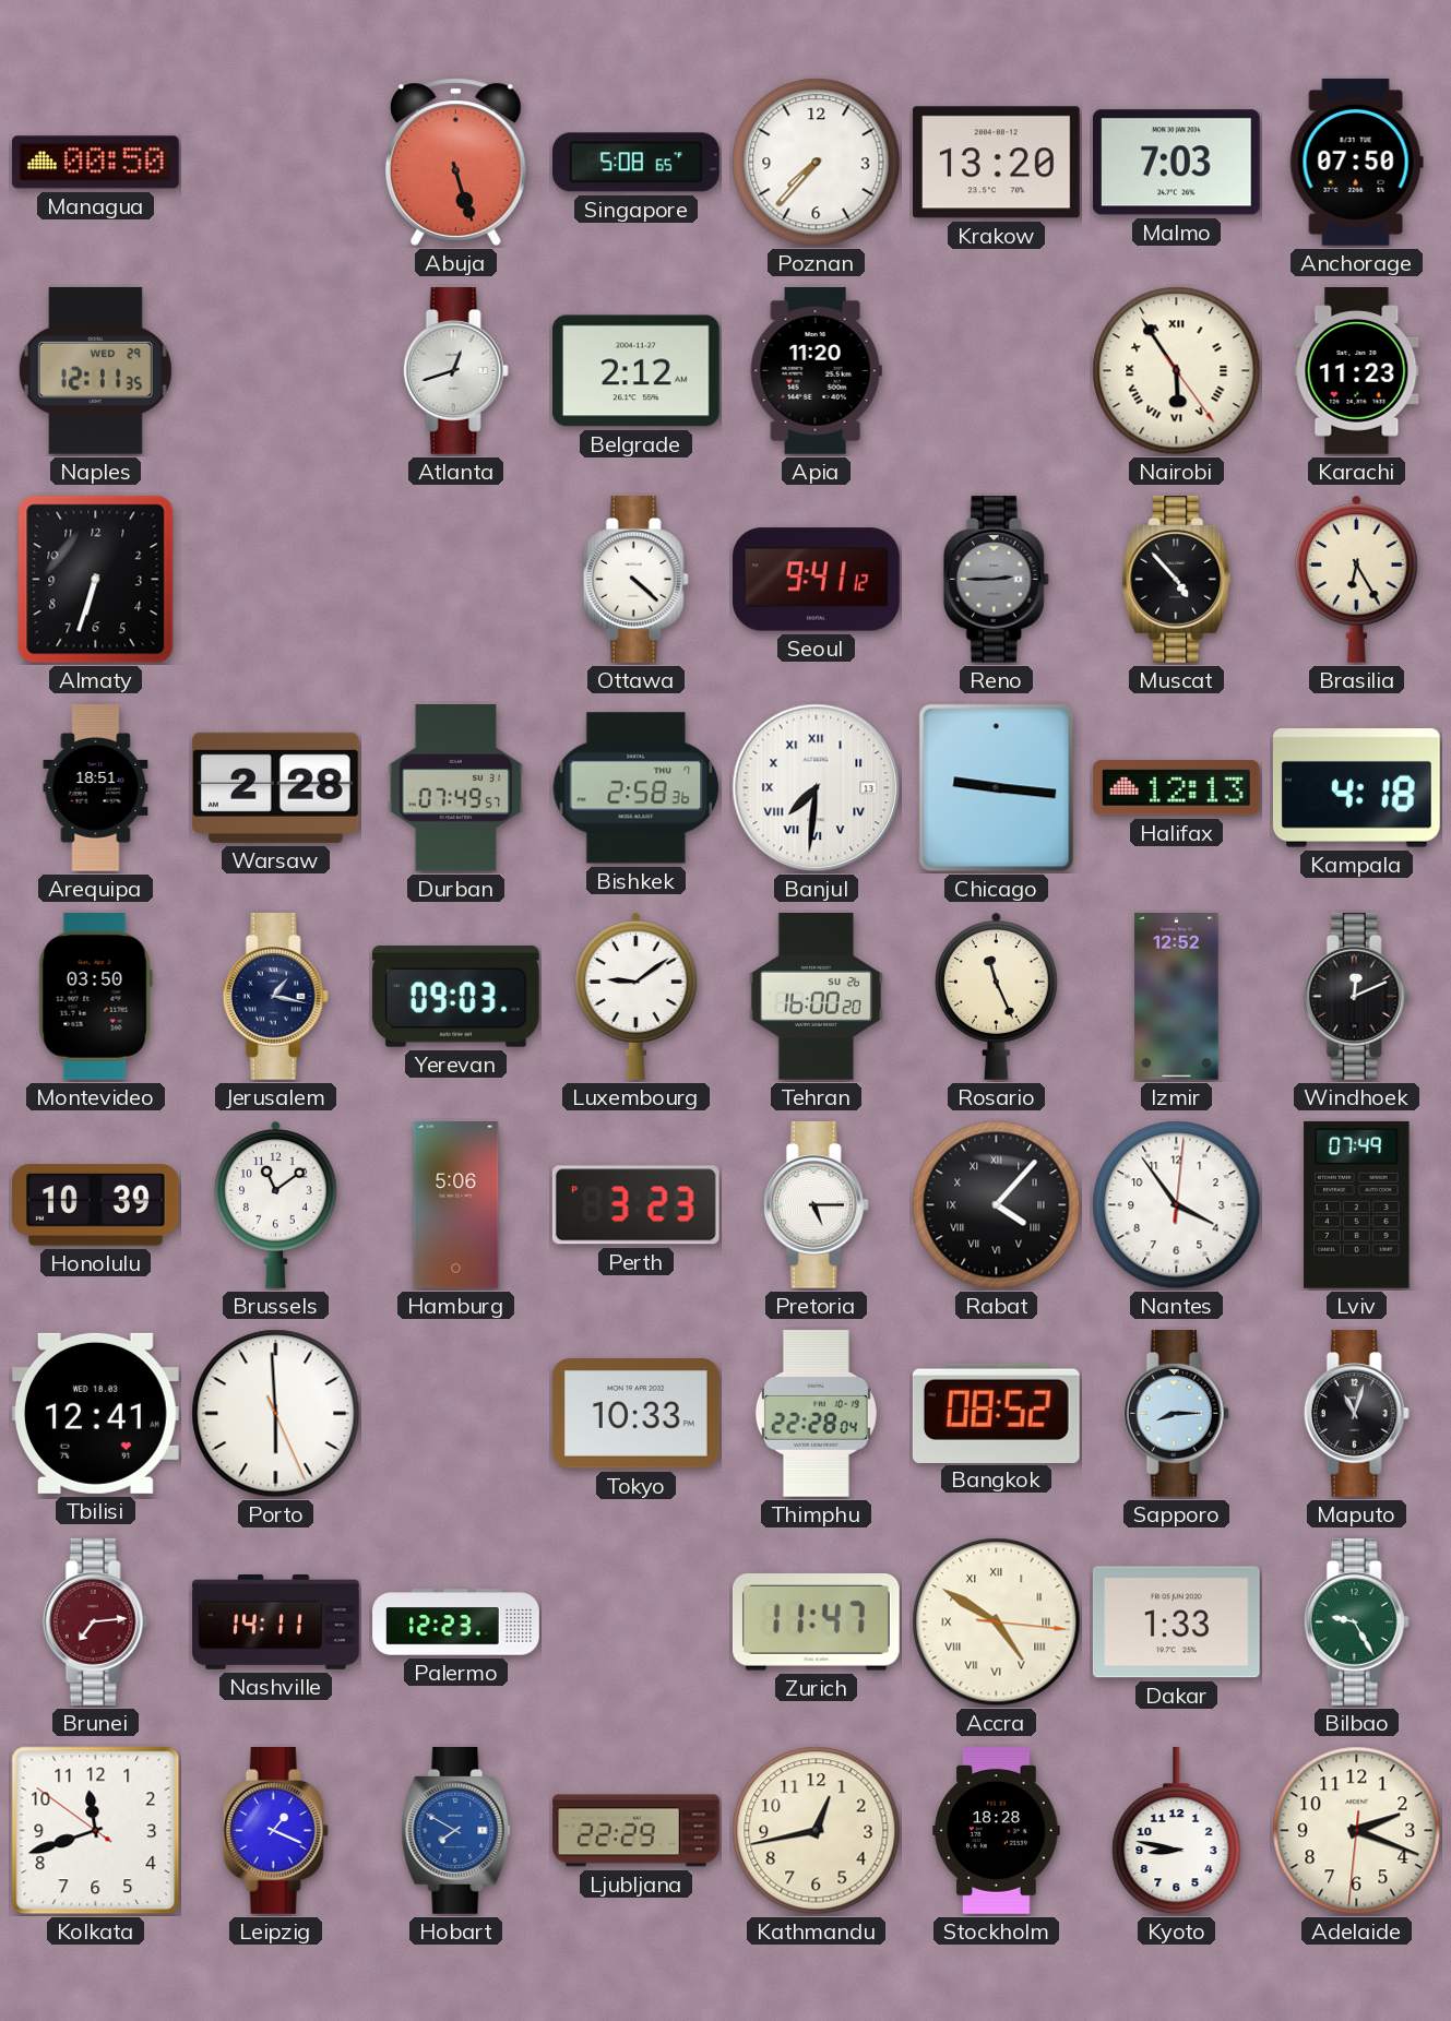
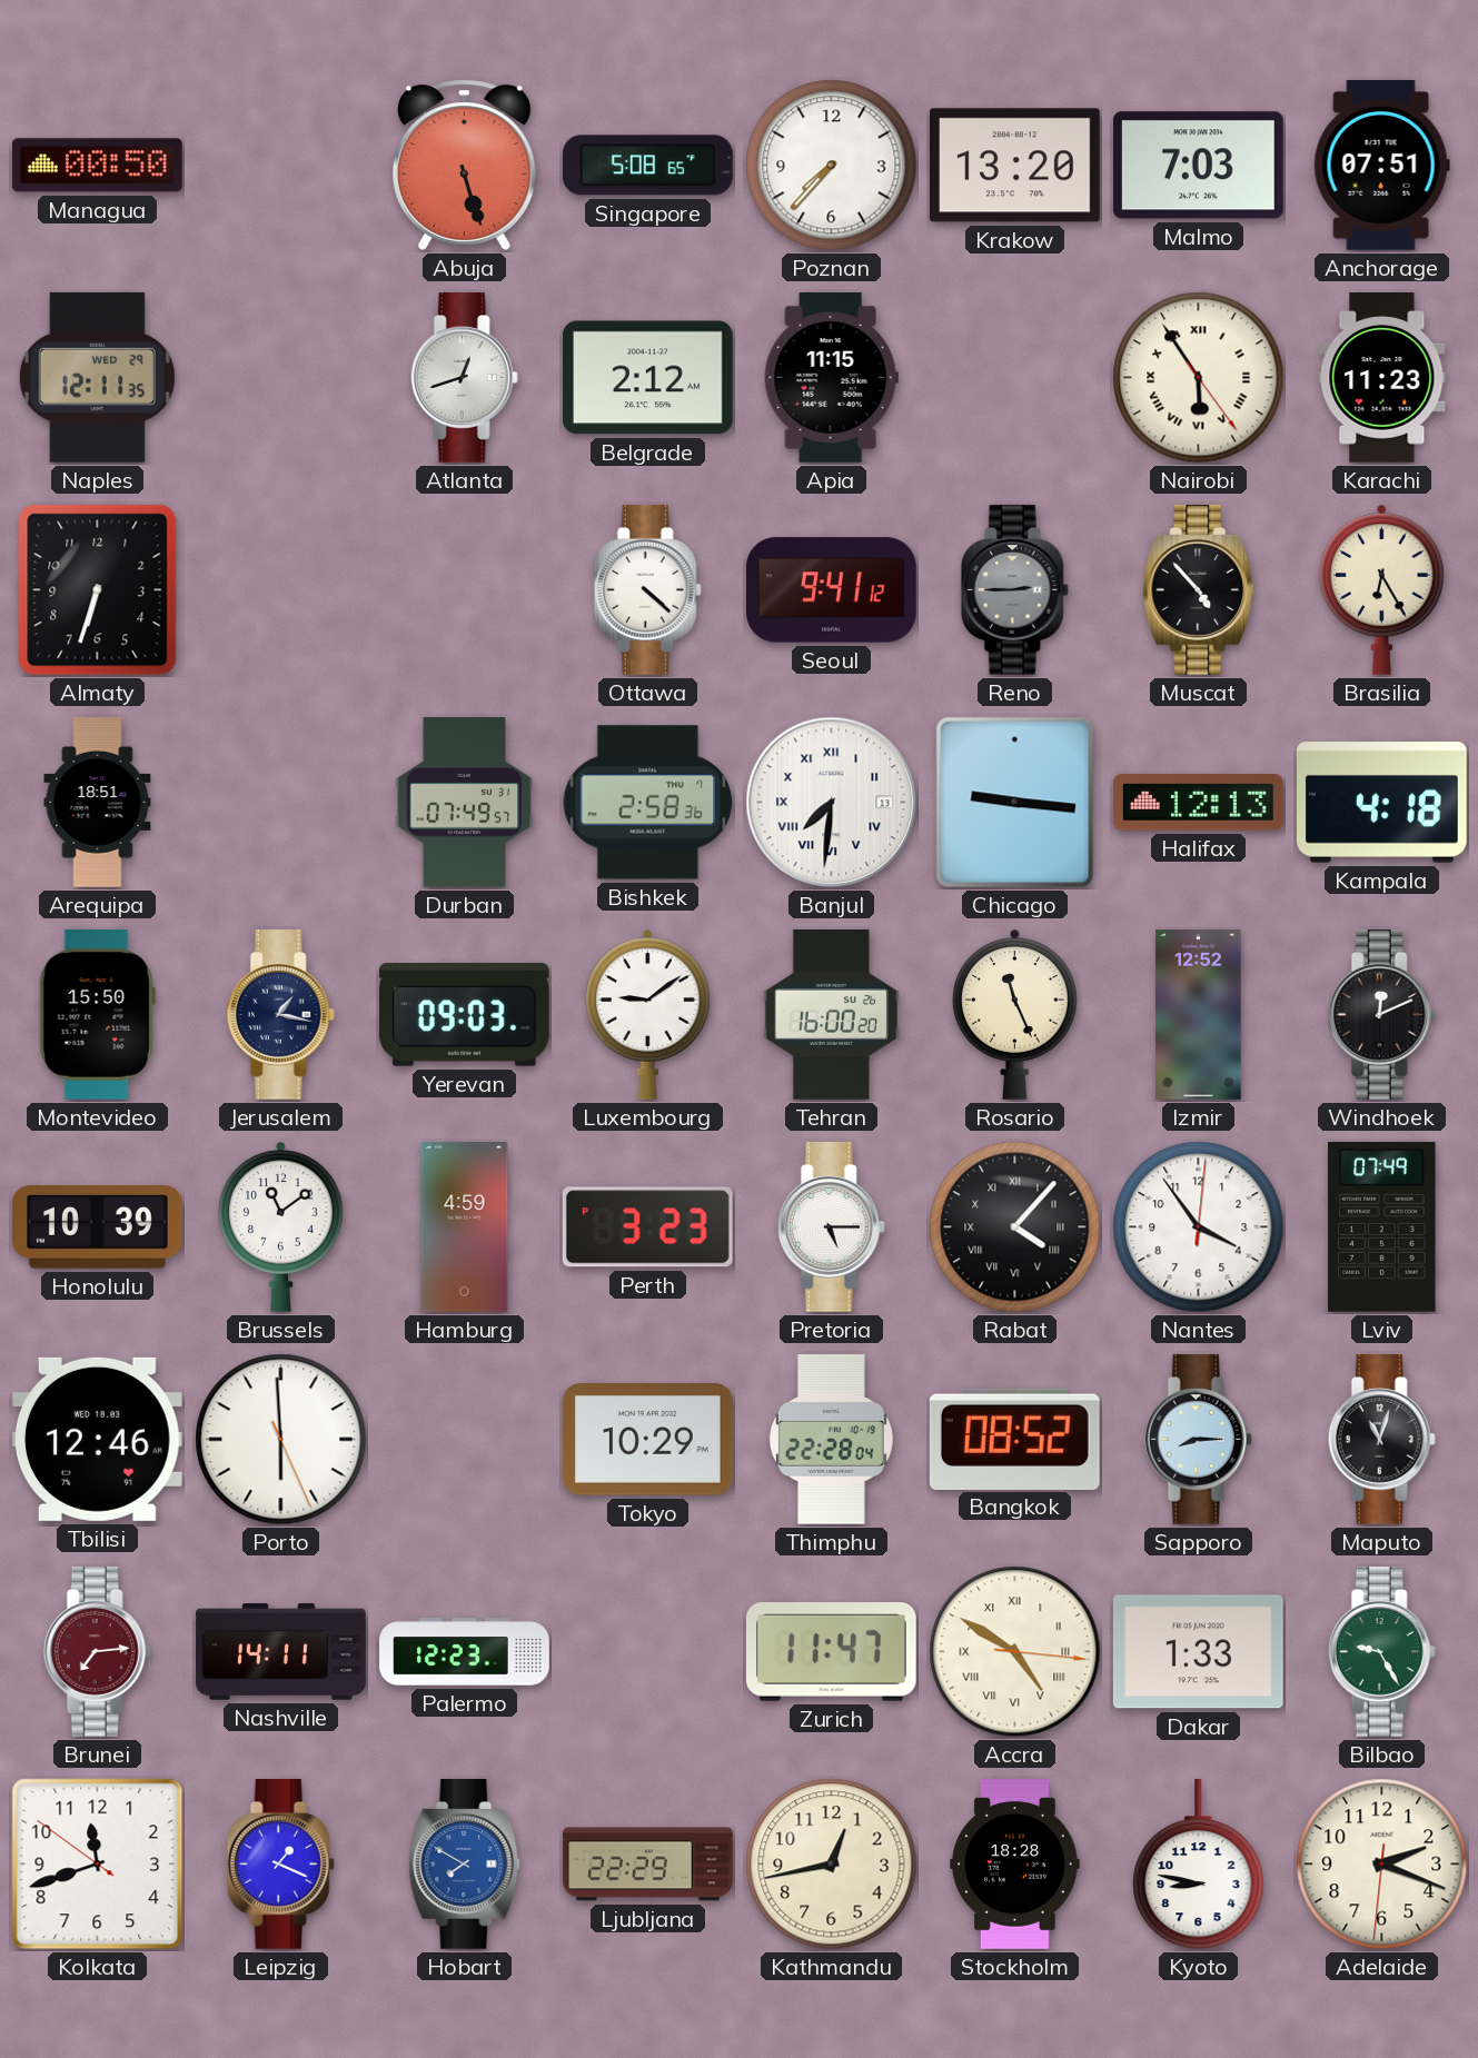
Anchorage: 07:50 -> 07:51
Apia: 11:20 -> 11:15
Warsaw: 2:28 -> none
Montevideo: 03:50 -> 15:50
Hamburg: 5:06 -> 4:59
Tbilisi: 12:41 -> 12:46
Tokyo: 10:33 -> 10:29
